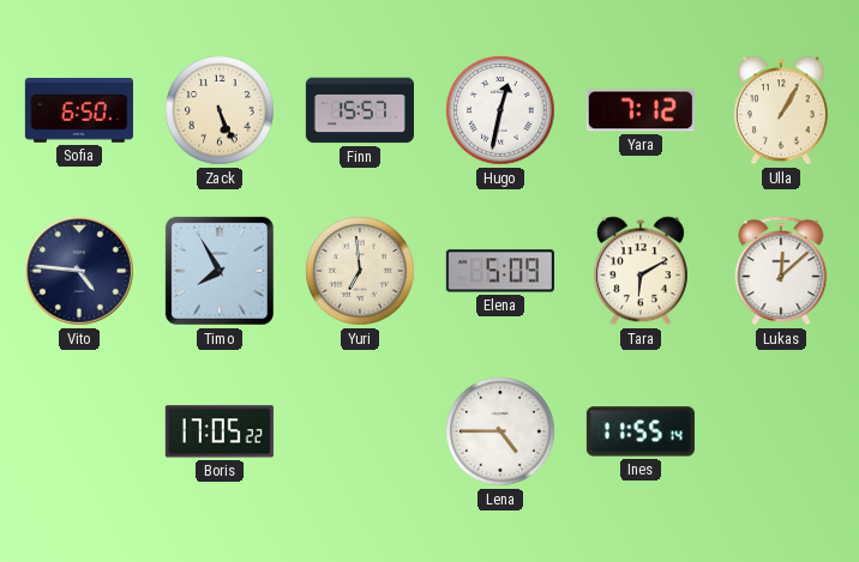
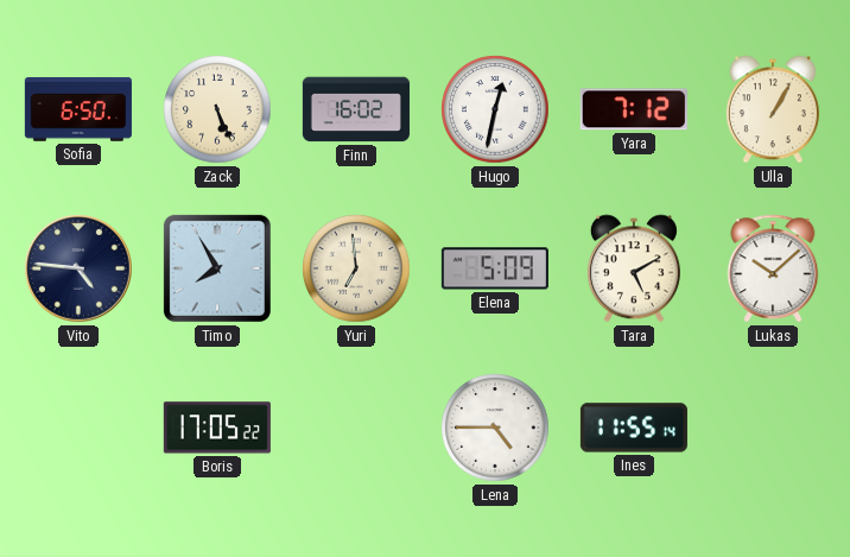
Finn: 15:57 -> 16:02
Tara: 6:10 -> 5:10
Lukas: 12:08 -> 10:08
